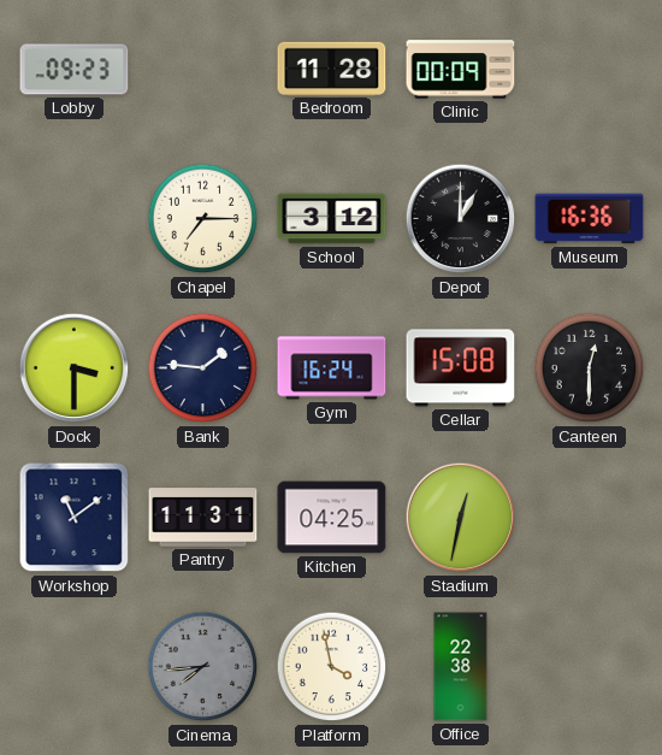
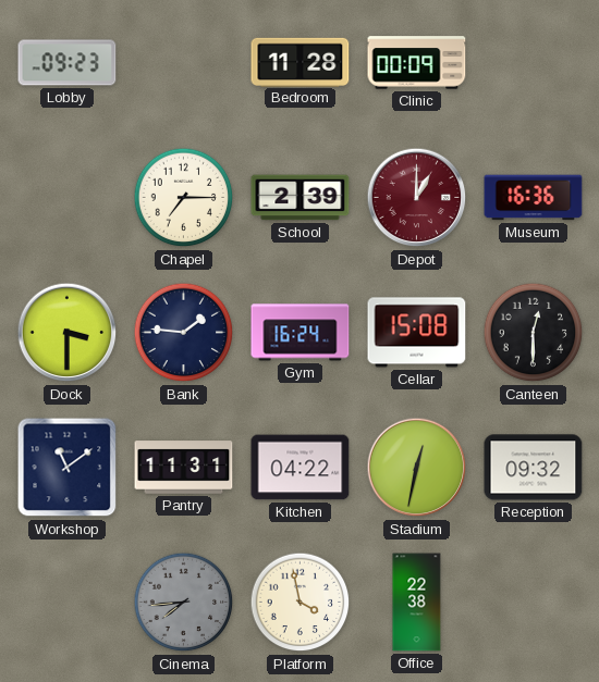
School: 3:12 -> 2:39
Depot dial: black -> burgundy
Kitchen: 04:25 -> 04:22
Reception: none -> 09:32
